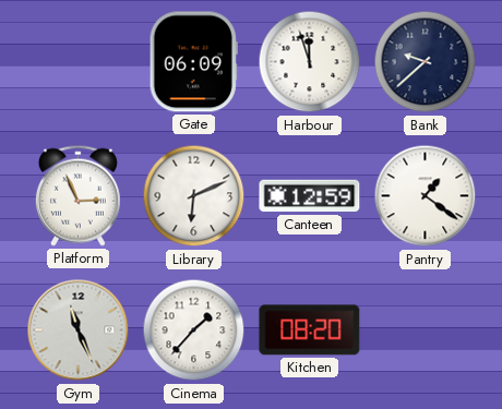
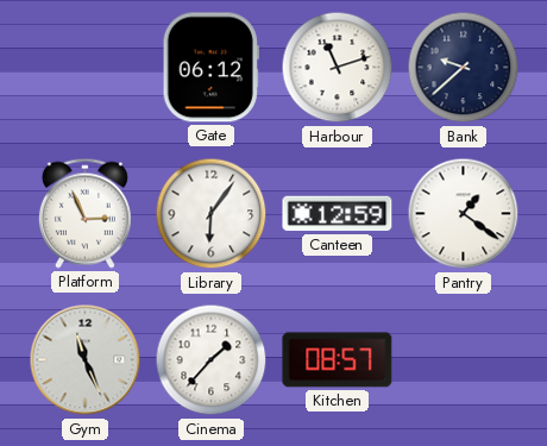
Gate: 06:09 -> 06:12
Harbour: 11:57 -> 11:12
Library: 6:11 -> 6:06
Kitchen: 08:20 -> 08:57
